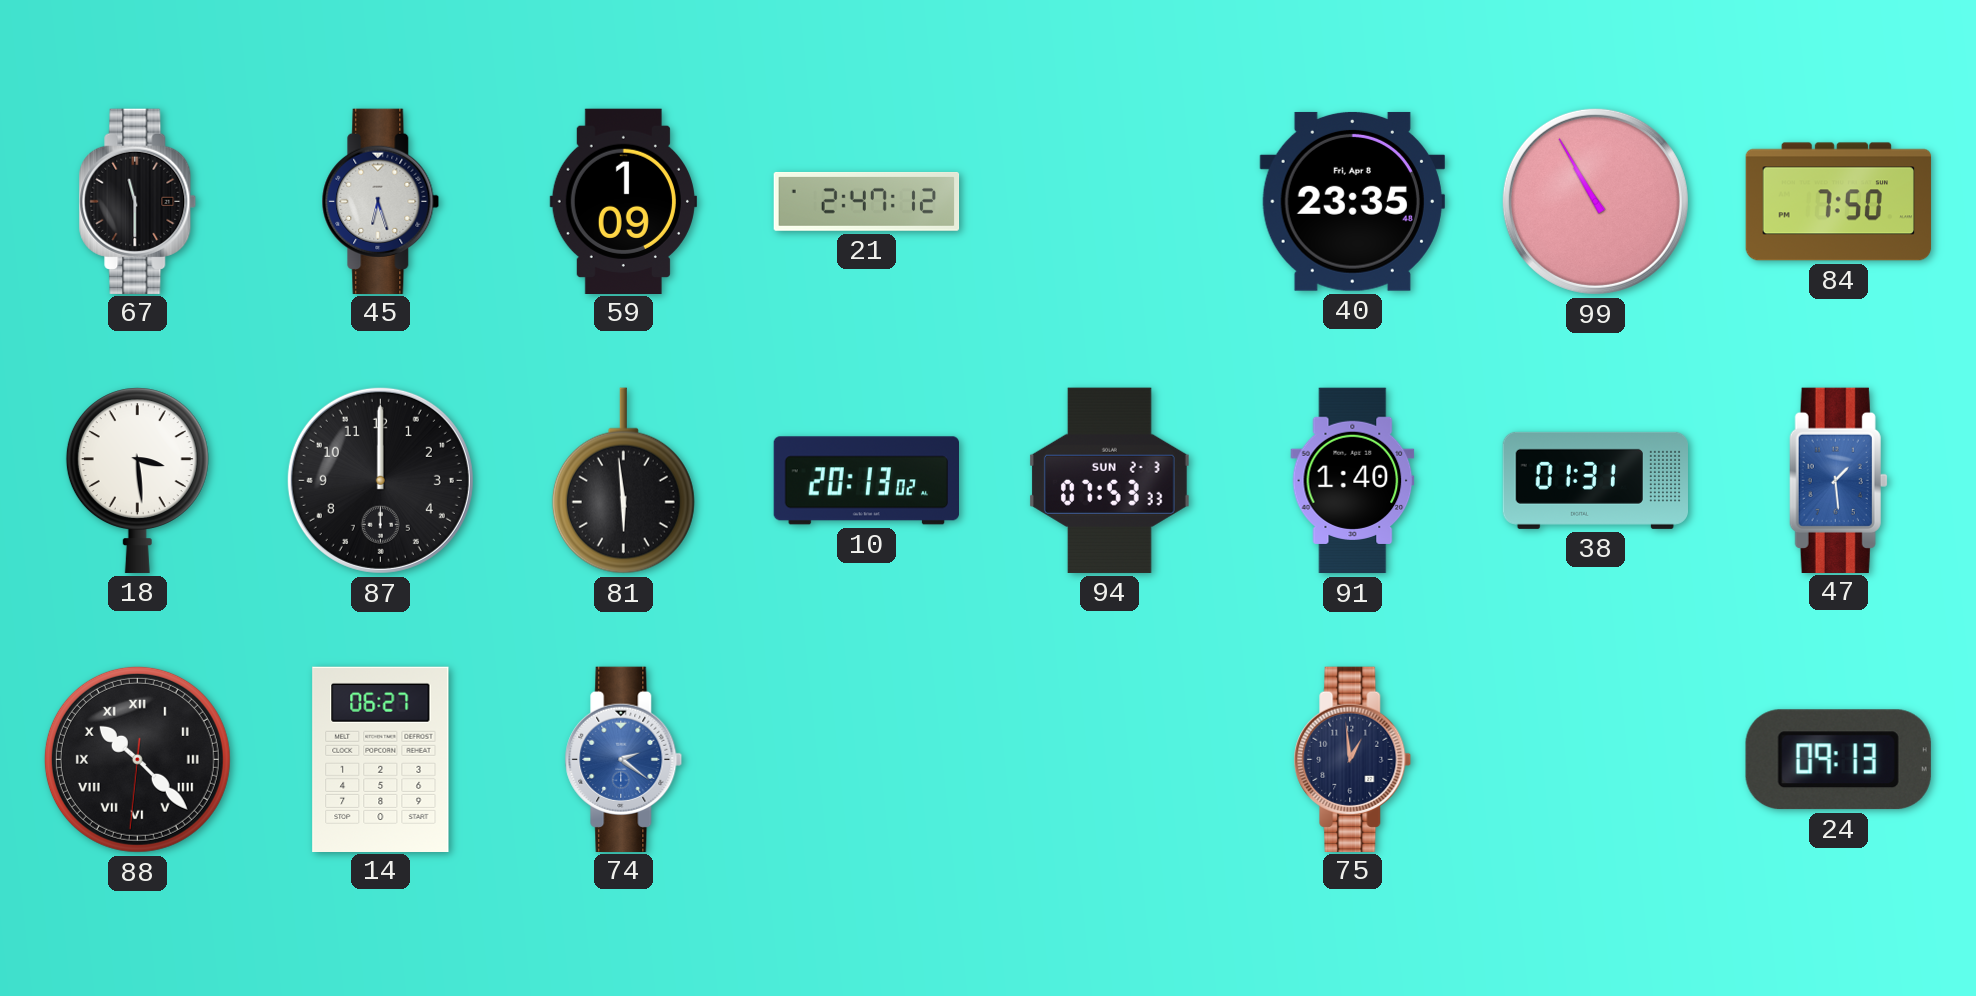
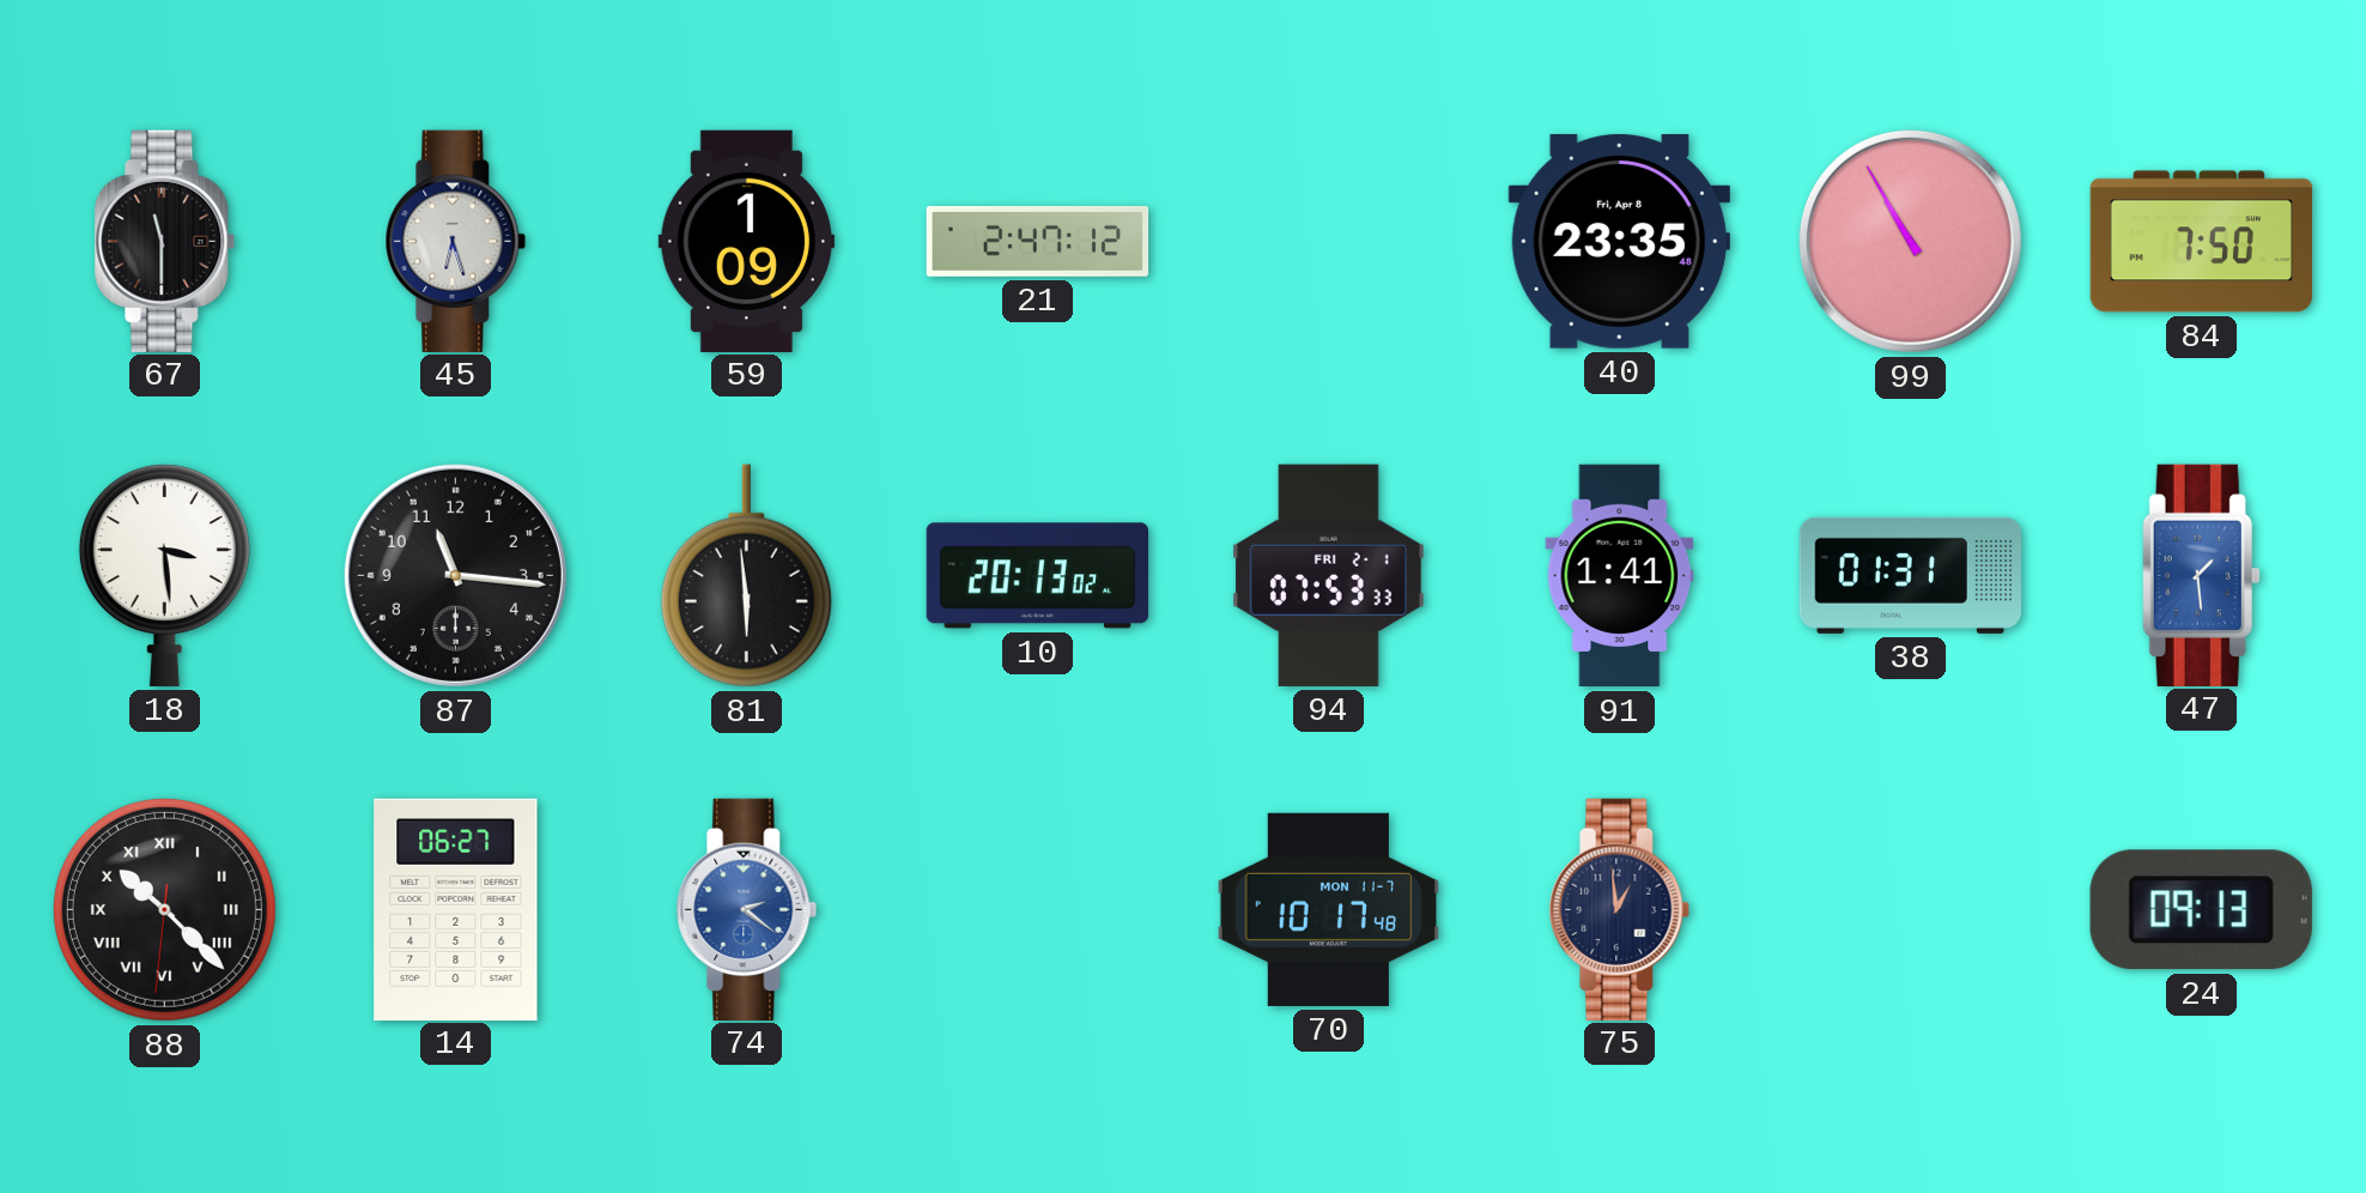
87: 12:00 -> 11:16
94 date: SUN 2-3 -> FRI 2-1
91: 1:40 -> 1:41
70: none -> 10:17
